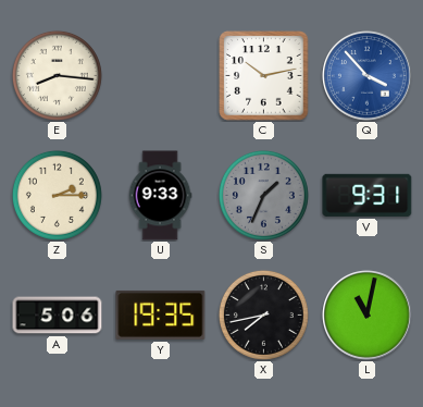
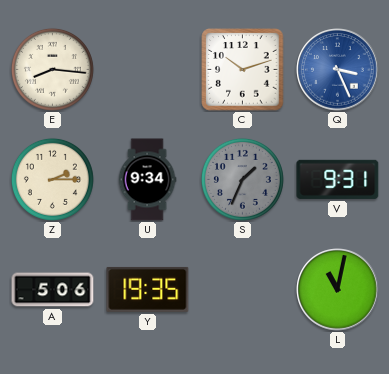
C: 10:13 -> 10:12
Q: 3:53 -> 3:26
U: 9:33 -> 9:34
X: 7:43 -> none
